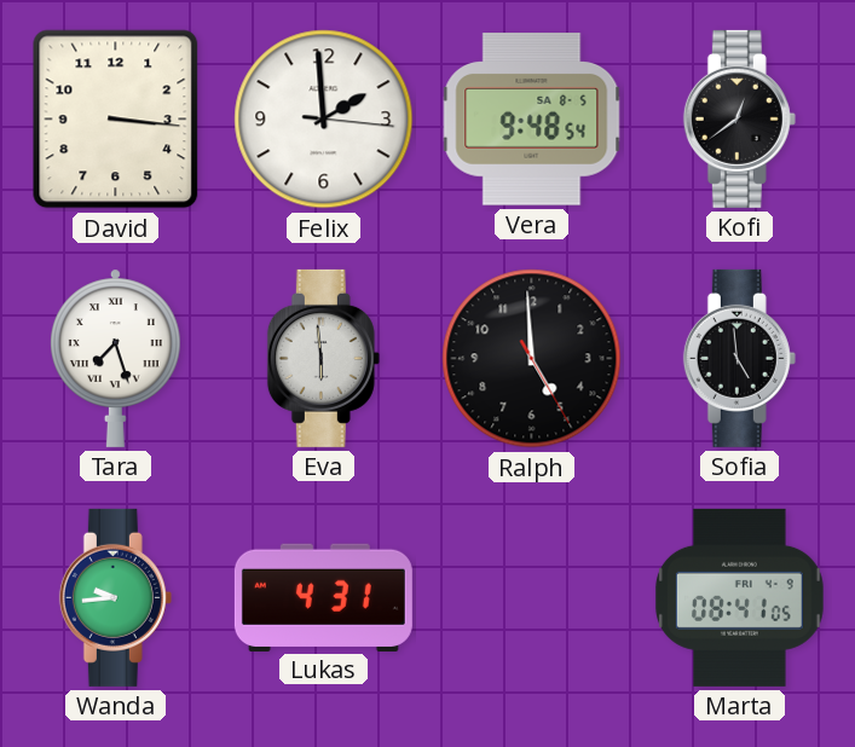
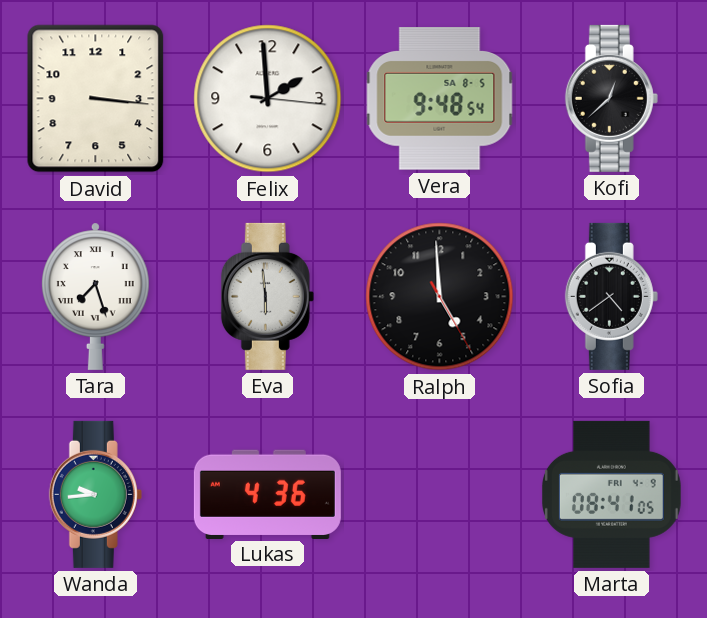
Kofi: 12:39 -> 12:38
Sofia: 4:59 -> 4:39
Lukas: 4:31 -> 4:36
